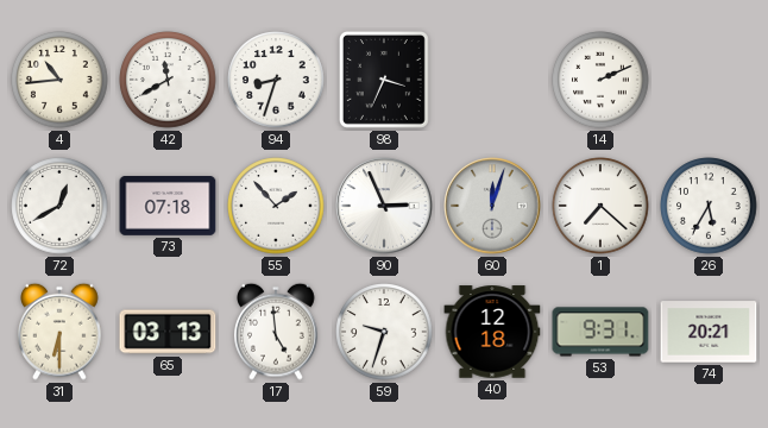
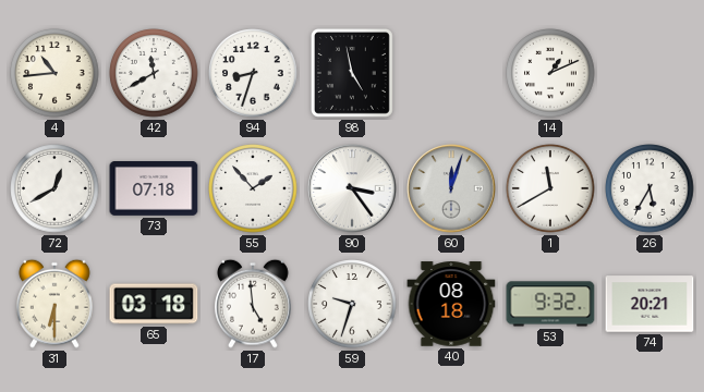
98: 3:34 -> 4:58
14: 2:11 -> 1:11
90: 2:56 -> 3:24
1: 7:22 -> 11:40
65: 03:13 -> 03:18
40: 12:18 -> 08:18
53: 9:31 -> 9:32
